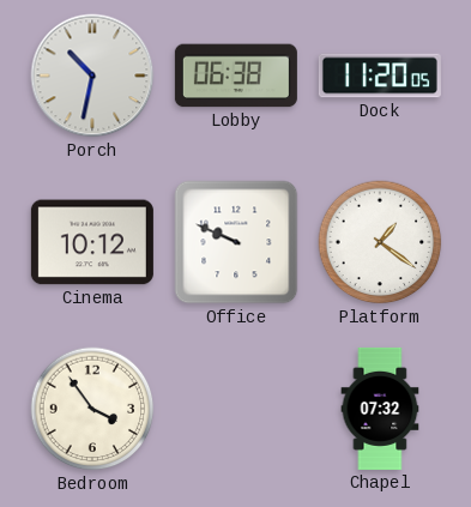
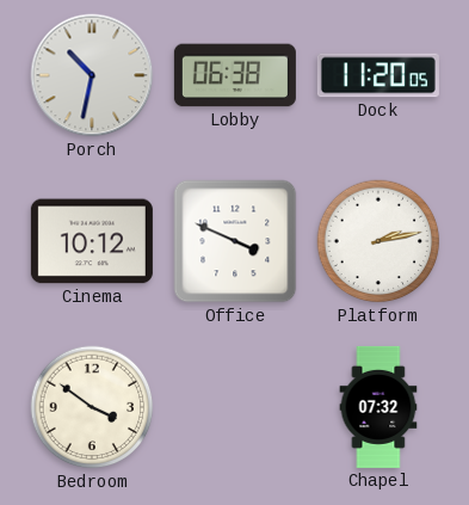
Office: 9:49 -> 3:49
Platform: 1:21 -> 2:13
Bedroom: 3:54 -> 3:51
